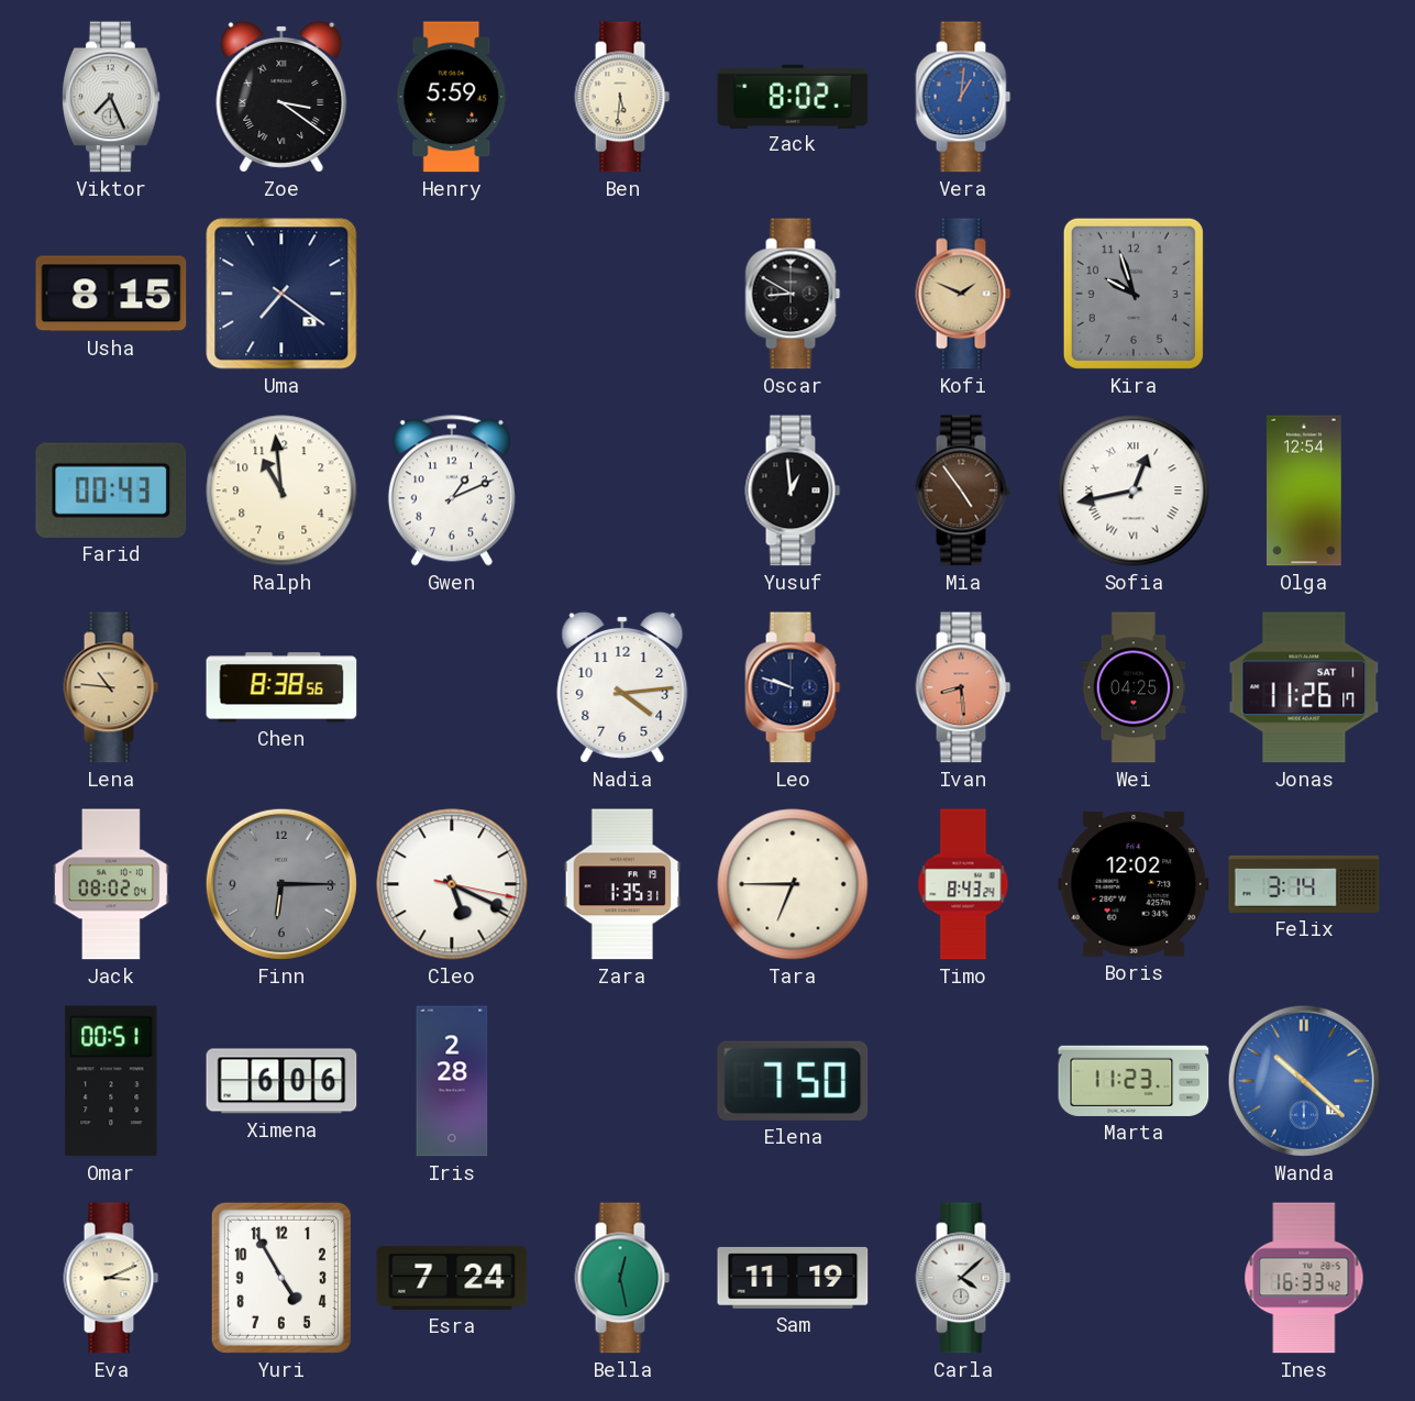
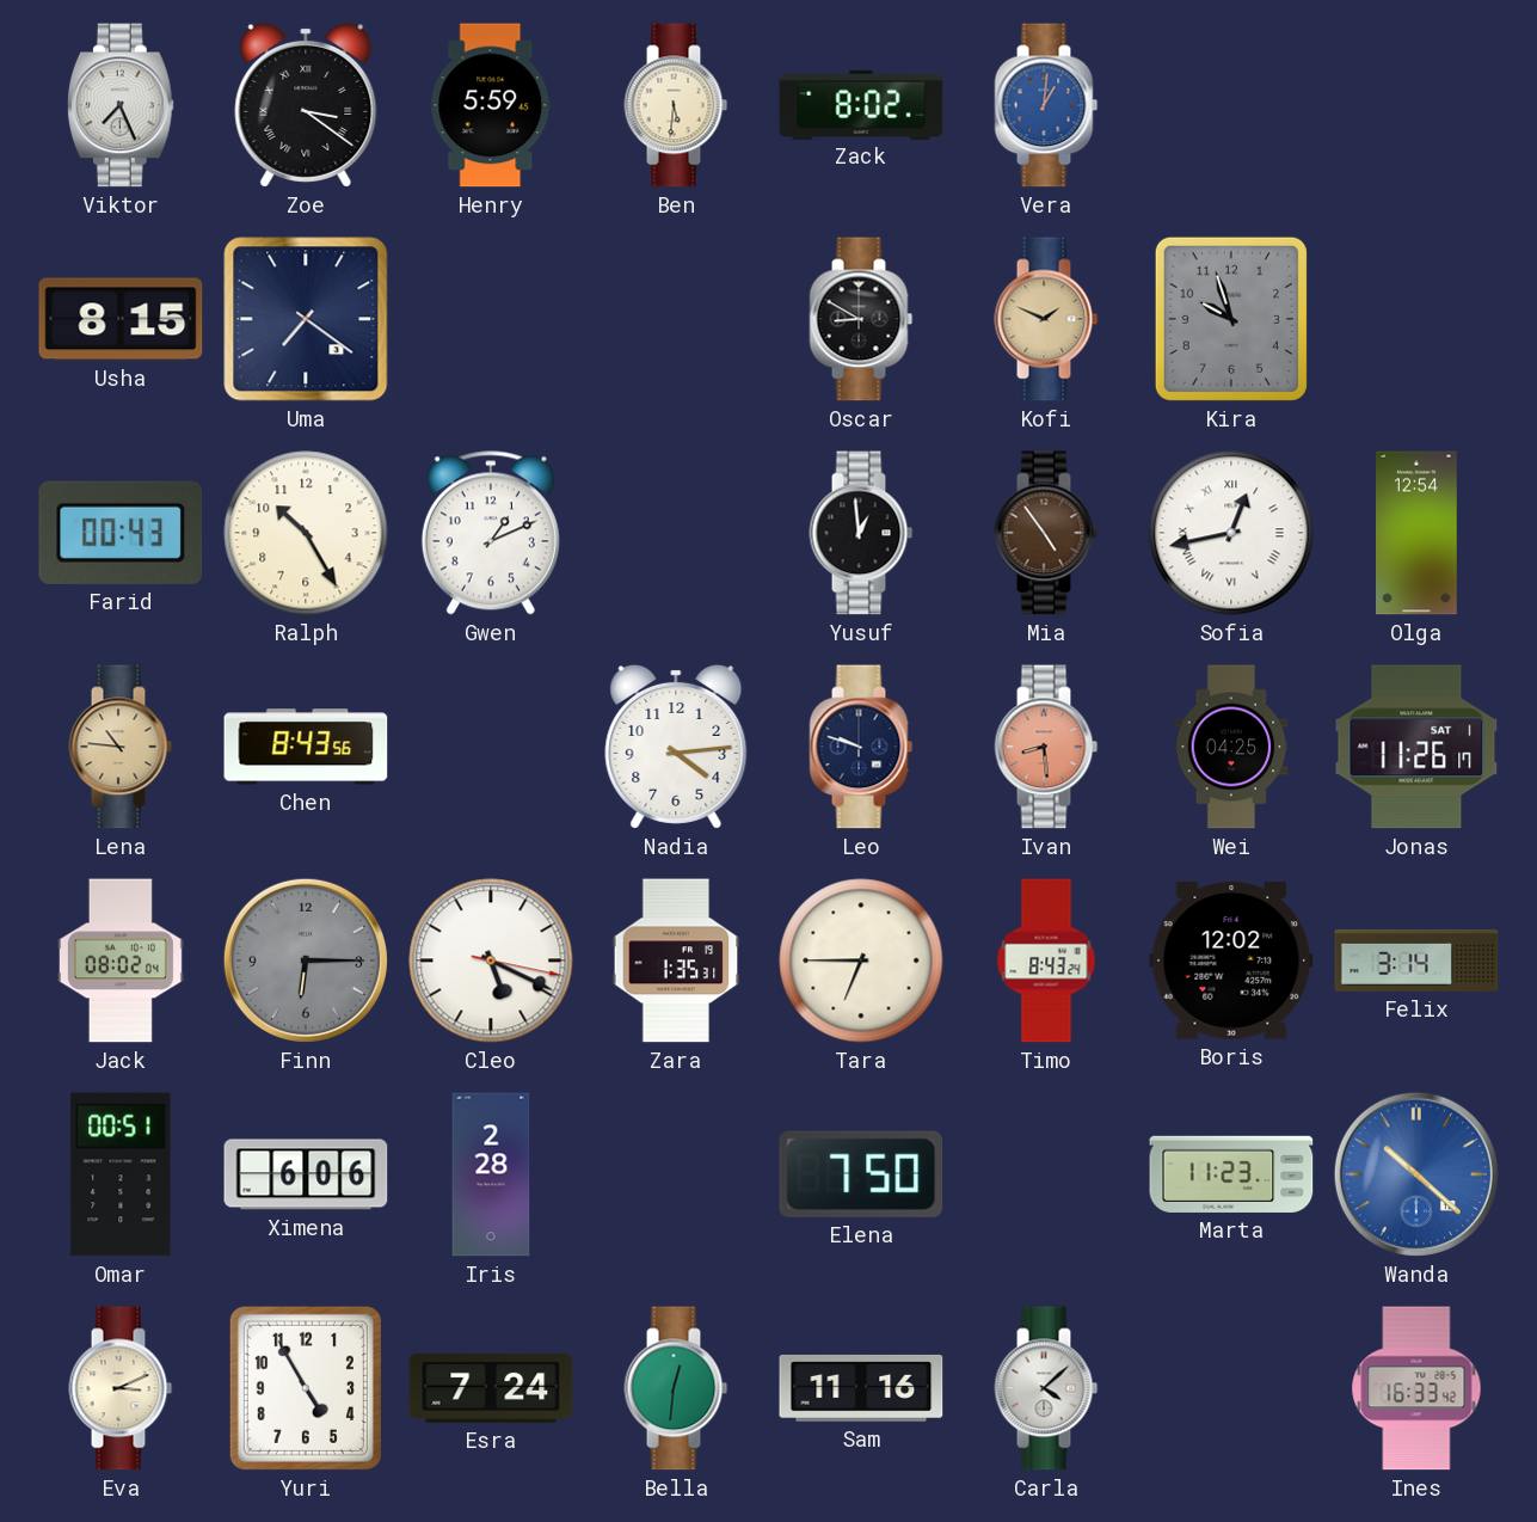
Ralph: 10:59 -> 10:25
Chen: 8:38 -> 8:43
Bella: 12:28 -> 12:31
Sam: 11:19 -> 11:16
